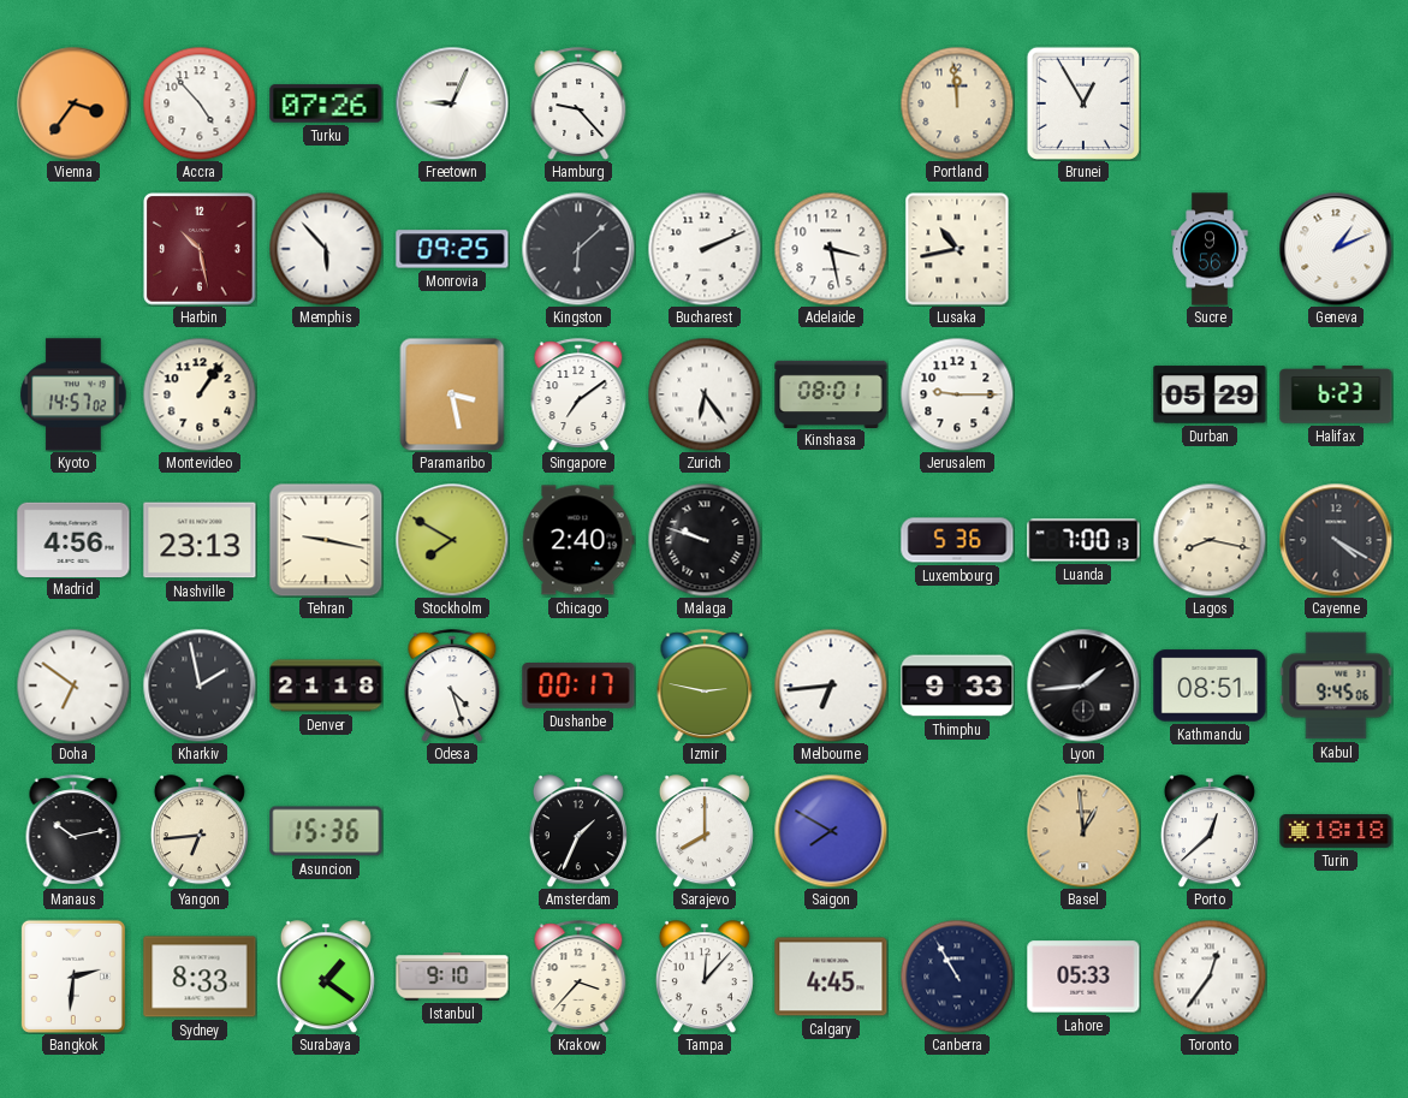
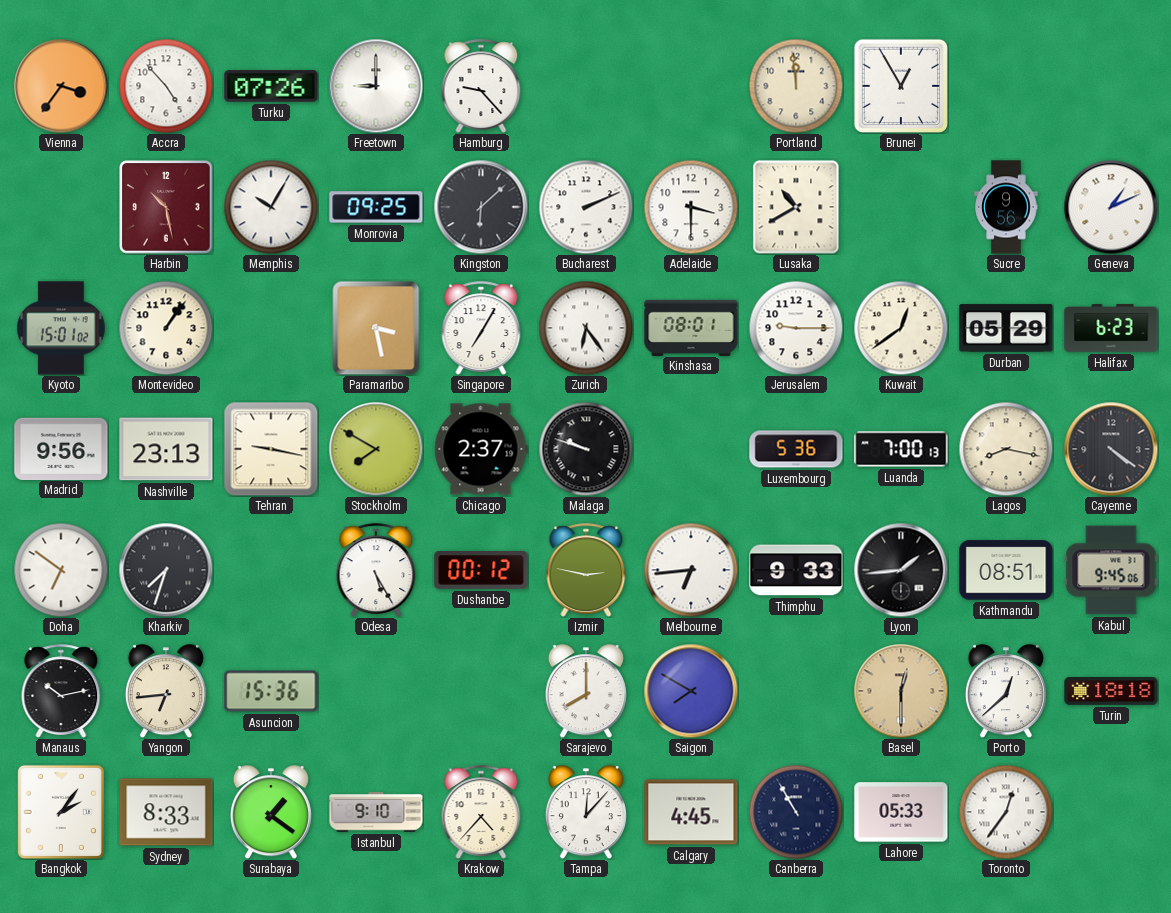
Freetown: 9:04 -> 9:00
Memphis: 5:53 -> 10:05
Adelaide: 3:28 -> 3:30
Lusaka: 10:43 -> 10:40
Kyoto: 14:57 -> 15:01
Singapore: 7:09 -> 7:05
Kuwait: none -> 12:39
Madrid: 4:56 -> 9:56
Chicago: 2:40 -> 2:37
Cayenne: 4:20 -> 4:21
Kharkiv: 1:58 -> 7:33
Denver: 21:18 -> none
Odesa: 4:27 -> 5:25
Dushanbe: 00:17 -> 00:12
Amsterdam: 1:34 -> none
Basel: 12:59 -> 12:30
Bangkok: 2:31 -> 2:06
Krakow: 3:37 -> 4:37
